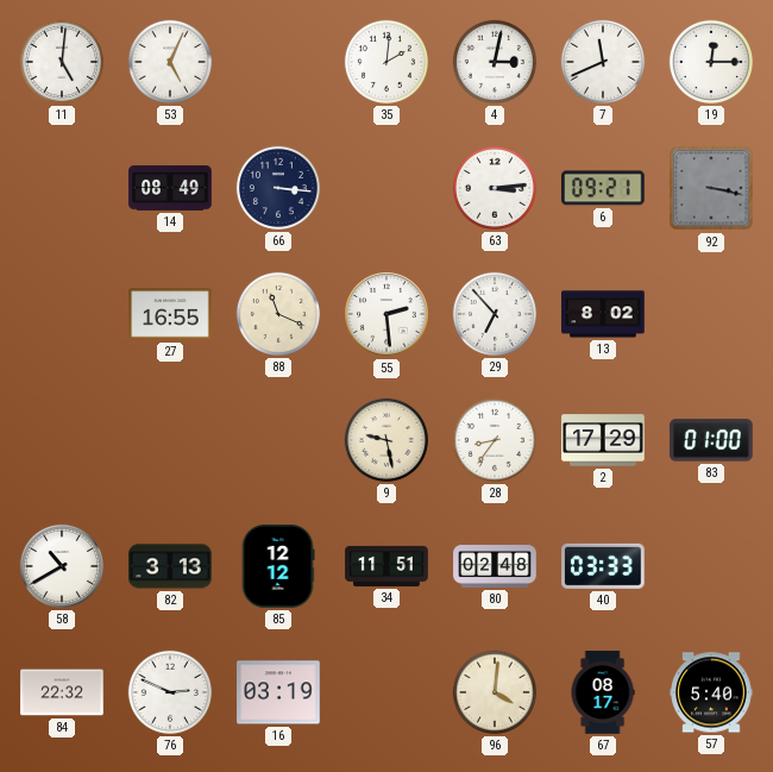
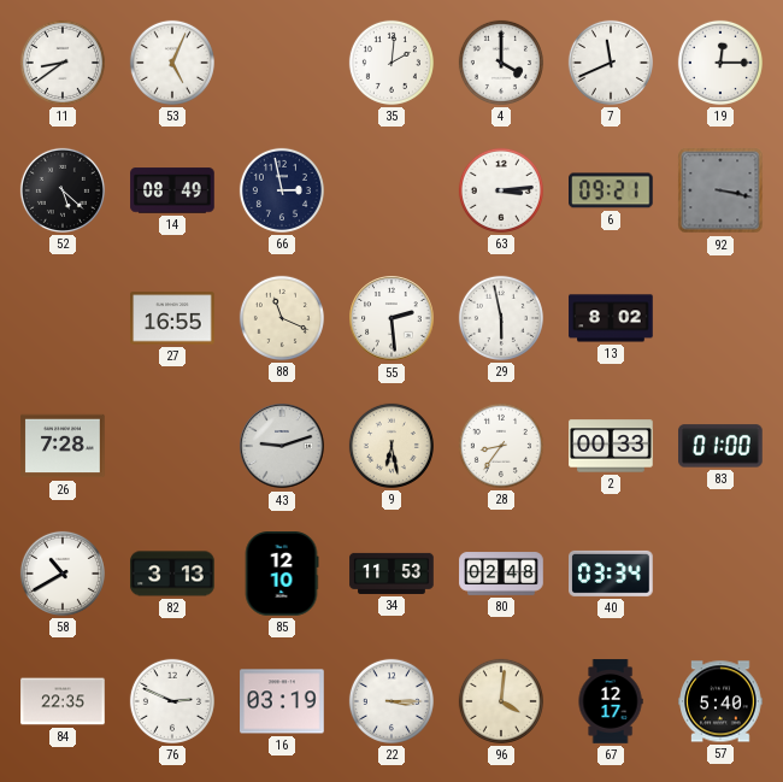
11: 5:01 -> 8:39
4: 3:02 -> 4:00
52: none -> 5:22
66: 3:16 -> 2:58
29: 6:53 -> 5:58
26: none -> 7:28
43: none -> 9:12
9: 9:28 -> 6:28
2: 17:29 -> 00:33
85: 12:12 -> 12:10
34: 11:51 -> 11:53
40: 03:33 -> 03:34
84: 22:32 -> 22:35
22: none -> 3:15
67: 08:17 -> 12:17
